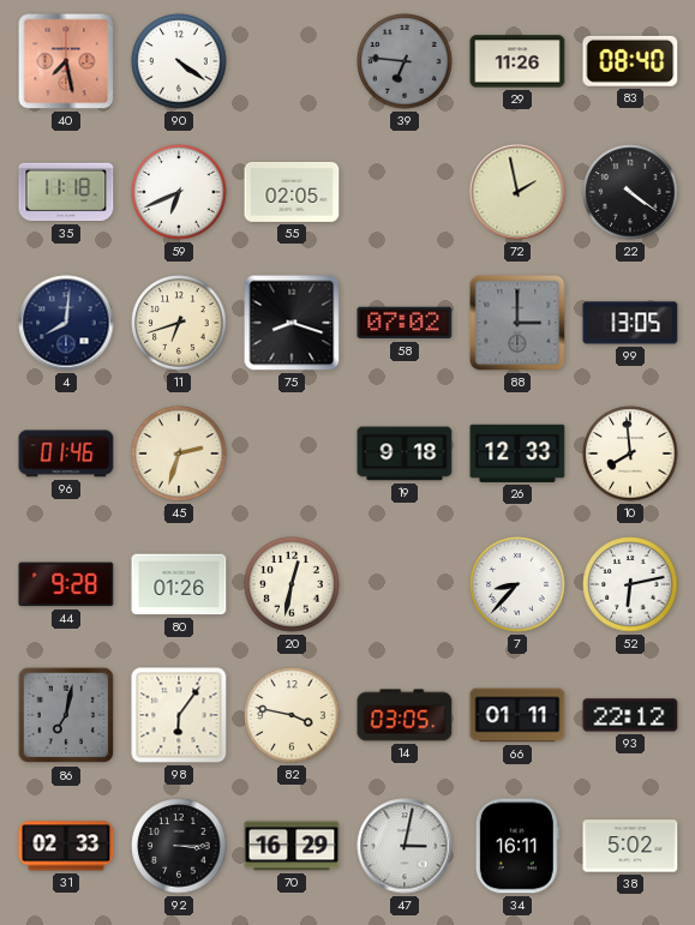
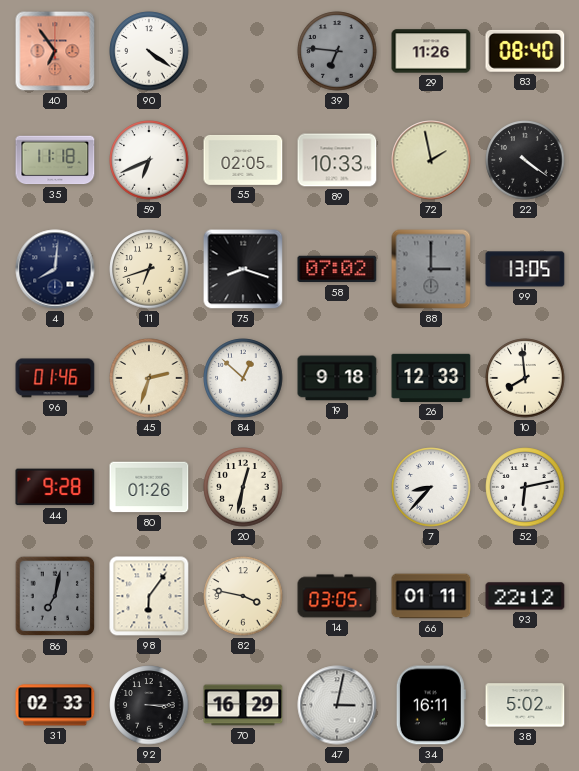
40: 7:28 -> 6:54
89: none -> 10:33
84: none -> 12:52
